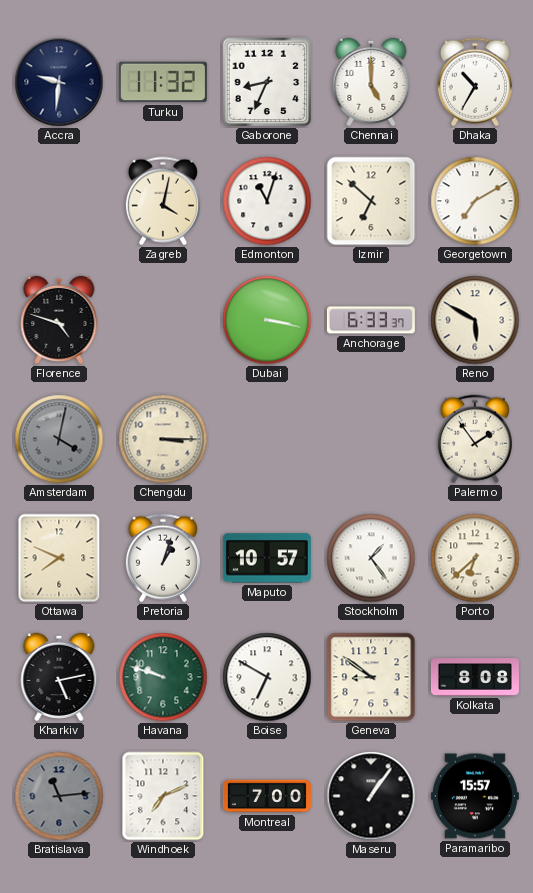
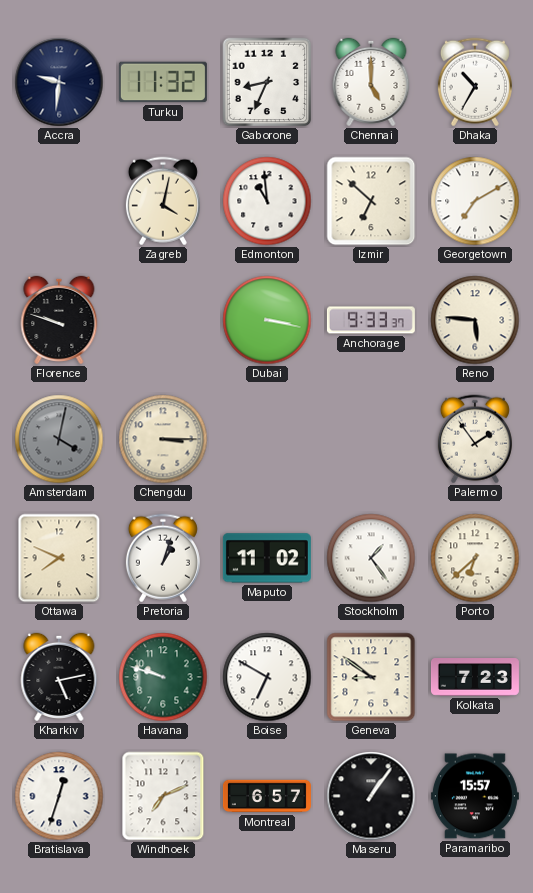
Edmonton: 11:03 -> 10:59
Florence: 4:48 -> 9:48
Anchorage: 6:33 -> 9:33
Reno: 5:50 -> 5:46
Maputo: 10:57 -> 11:02
Kolkata: 8:08 -> 7:23
Bratislava: 11:14 -> 12:33
Bratislava dial: grey -> white
Montreal: 7:00 -> 6:57
